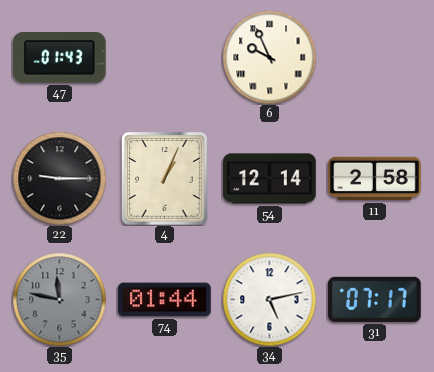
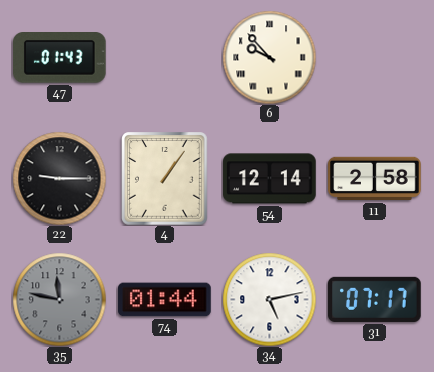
6: 9:56 -> 9:53
4: 1:04 -> 1:06
